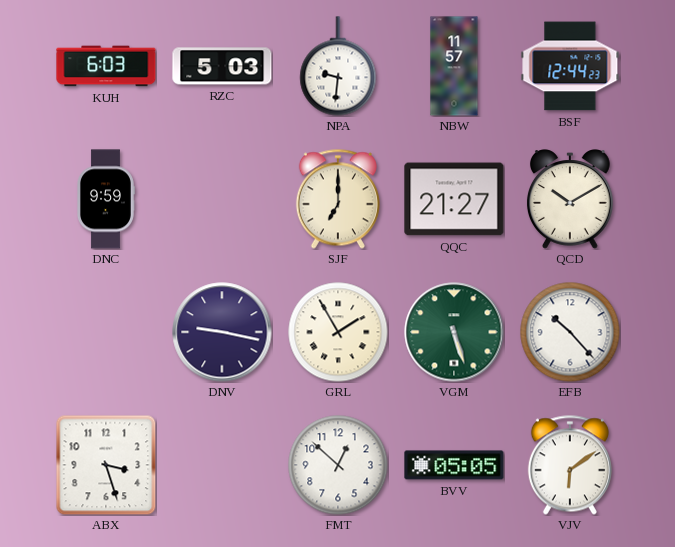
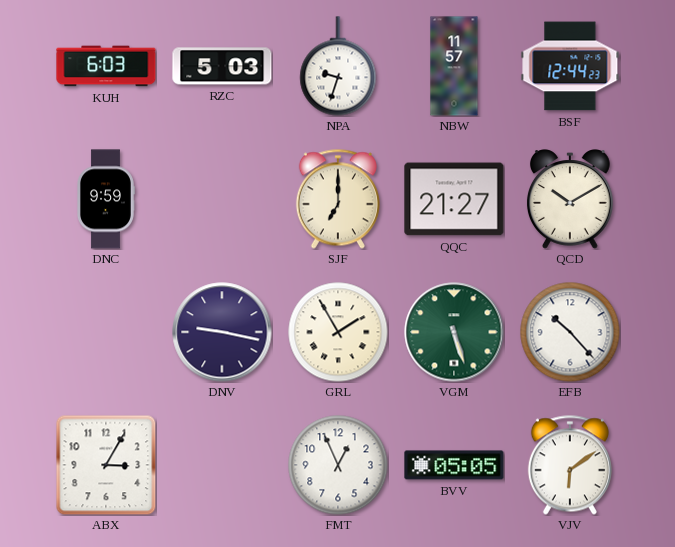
NPA: 9:31 -> 9:33
ABX: 3:27 -> 3:05
FMT: 12:52 -> 12:56
